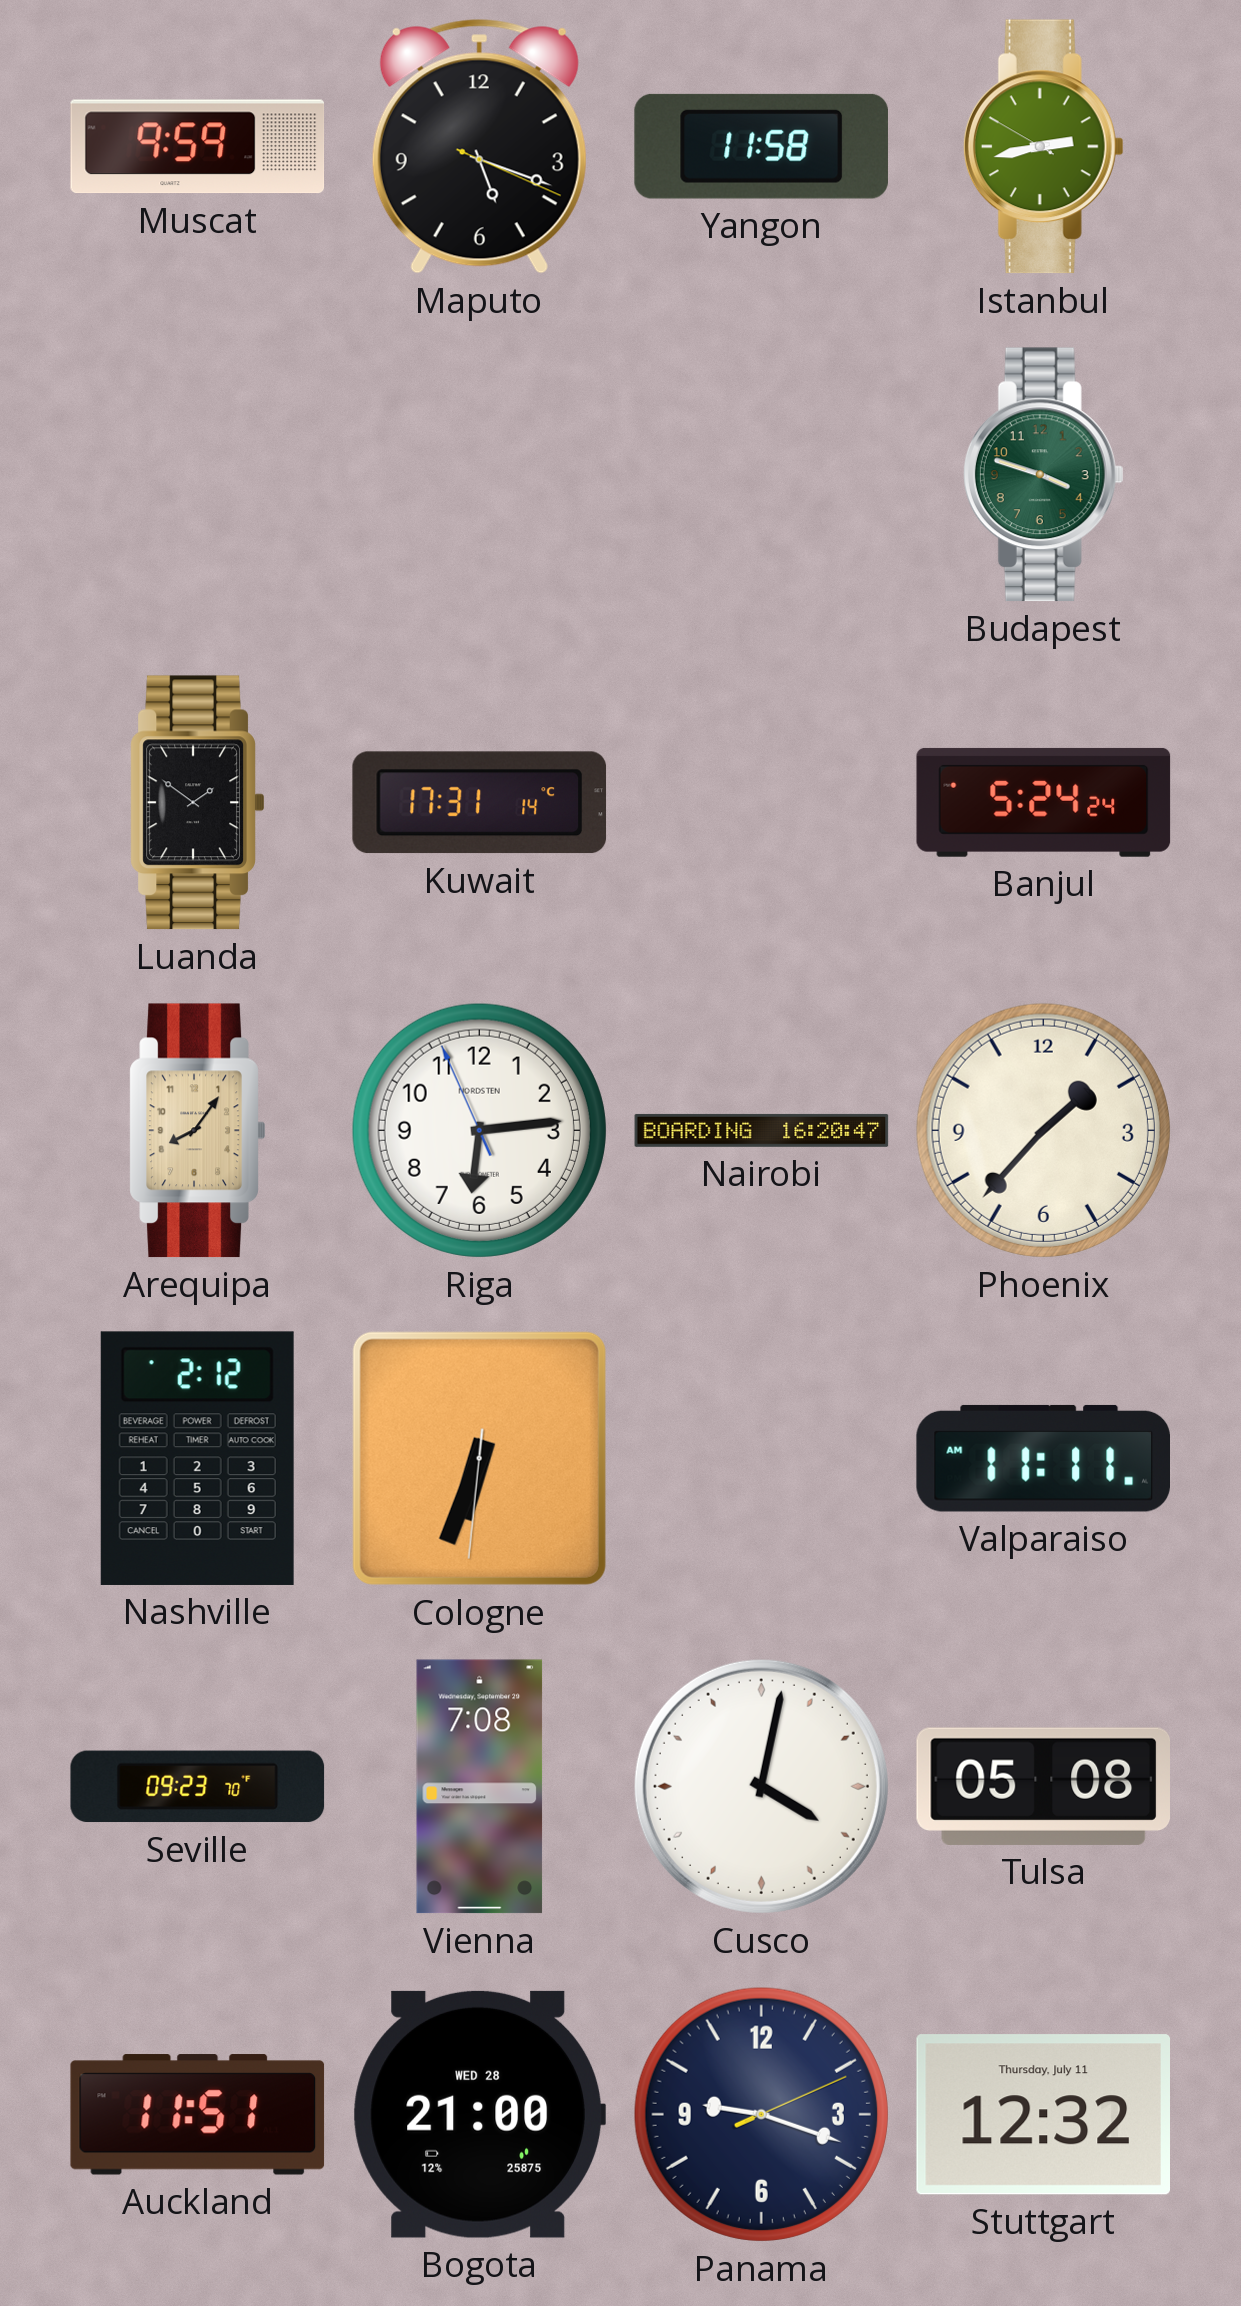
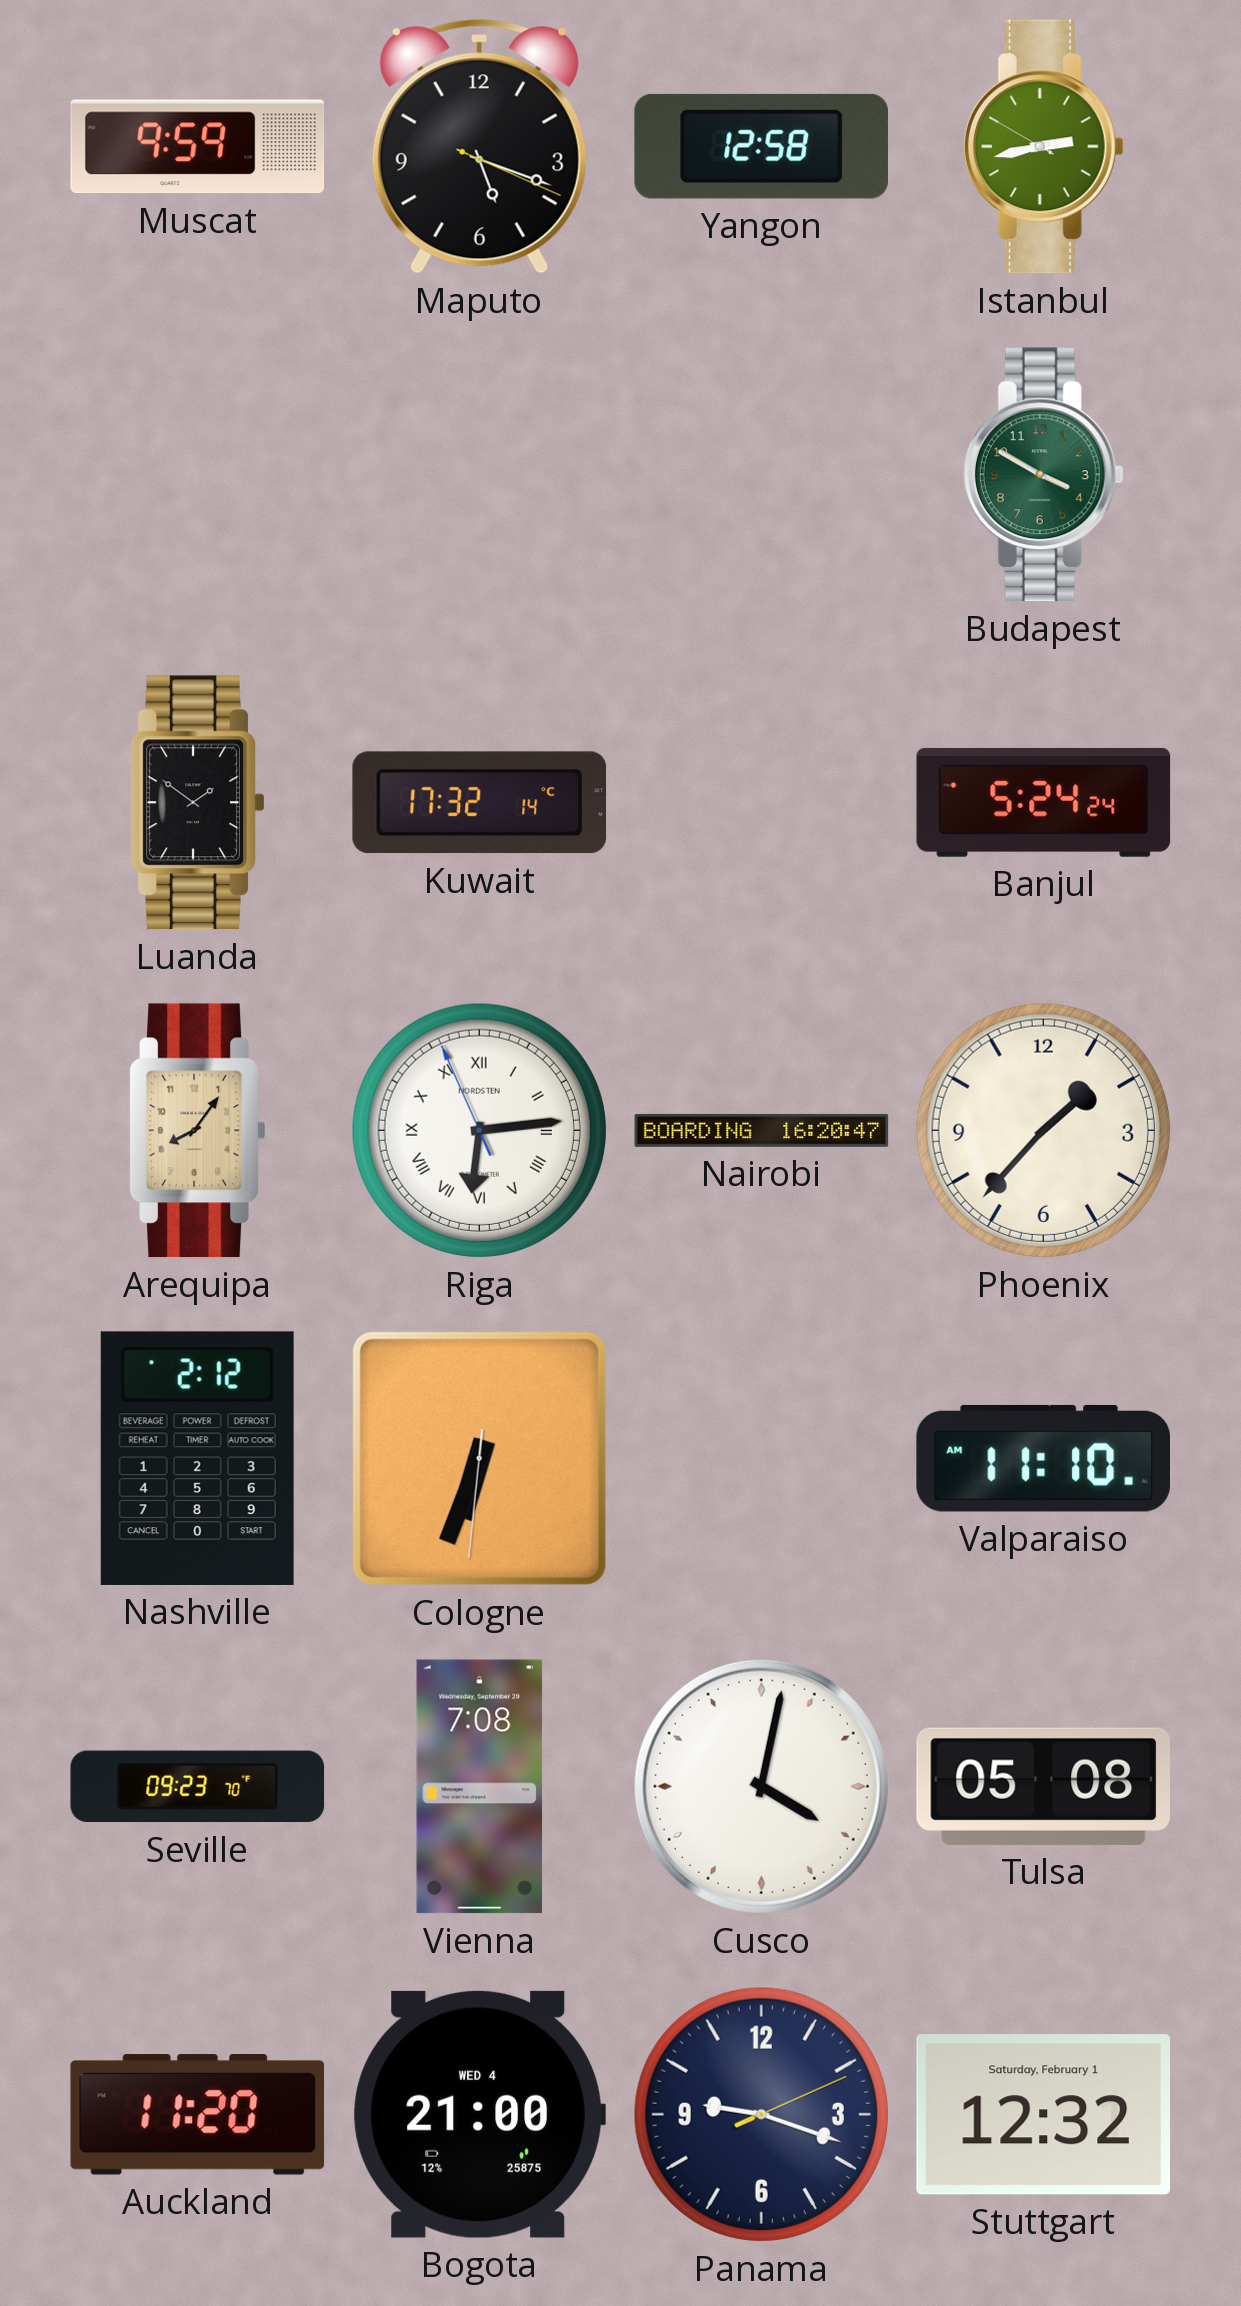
Yangon: 11:58 -> 12:58
Budapest: 3:48 -> 3:50
Kuwait: 17:31 -> 17:32
Riga numerals: Arabic -> Roman
Valparaiso: 11:11 -> 11:10
Auckland: 11:51 -> 11:20
Bogota date: WED 28 -> WED 4
Stuttgart date: Thursday, July 11 -> Saturday, February 1
